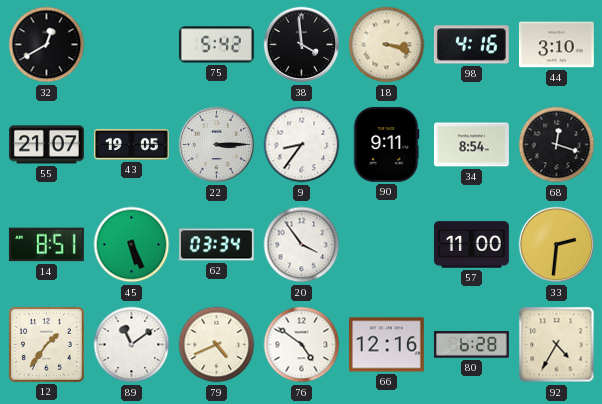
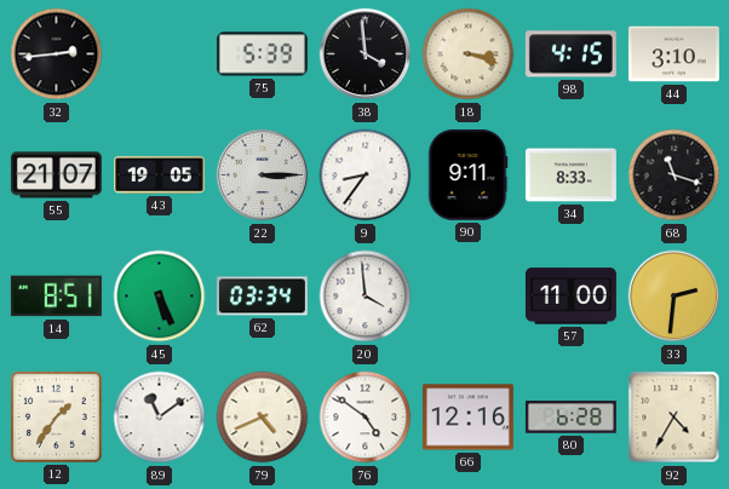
32: 12:40 -> 2:44
75: 5:42 -> 5:39
98: 4:16 -> 4:15
34: 8:54 -> 8:33
68: 12:18 -> 11:18
20: 3:54 -> 3:59
